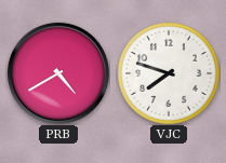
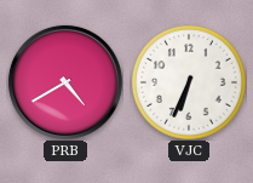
VJC: 7:48 -> 6:34
